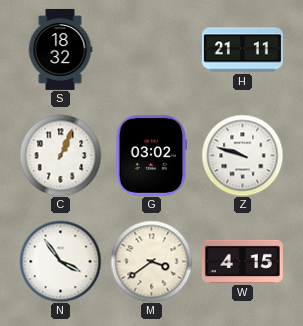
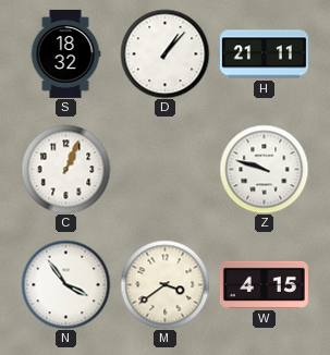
D: none -> 1:07
G: 03:02 -> none
